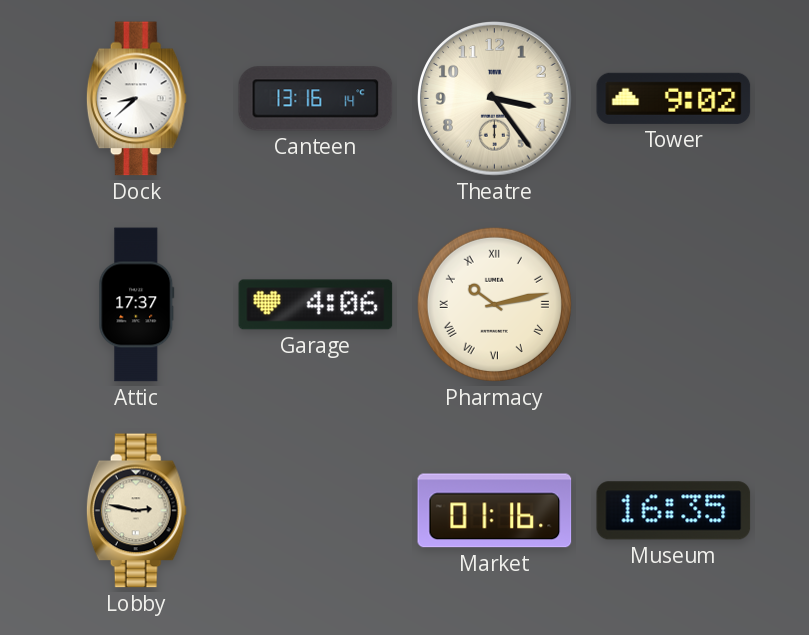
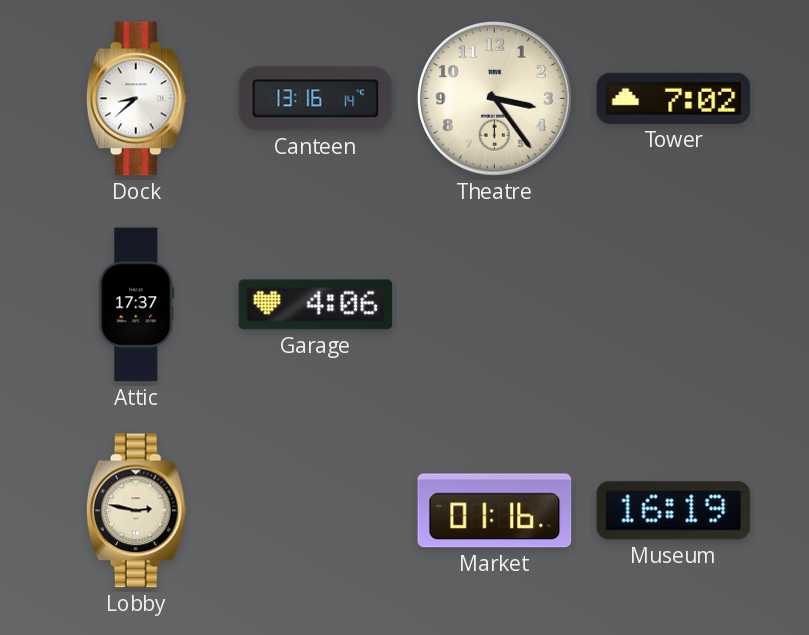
Tower: 9:02 -> 7:02
Pharmacy: 10:13 -> none
Museum: 16:35 -> 16:19
